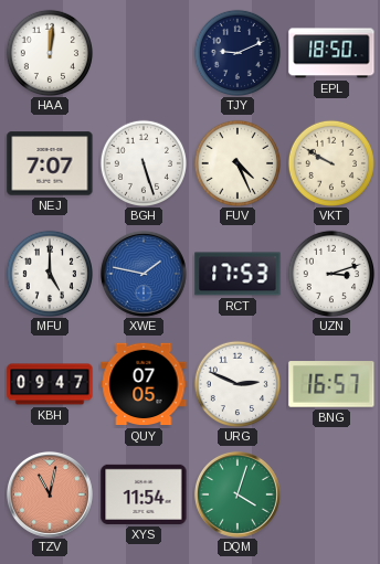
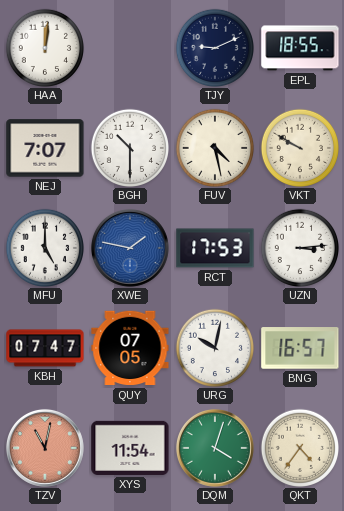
EPL: 18:50 -> 18:55
BGH: 5:27 -> 10:30
FUV: 4:26 -> 4:28
UZN: 3:12 -> 3:14
KBH: 09:47 -> 07:47
URG: 2:49 -> 10:02
QKT: none -> 4:36
